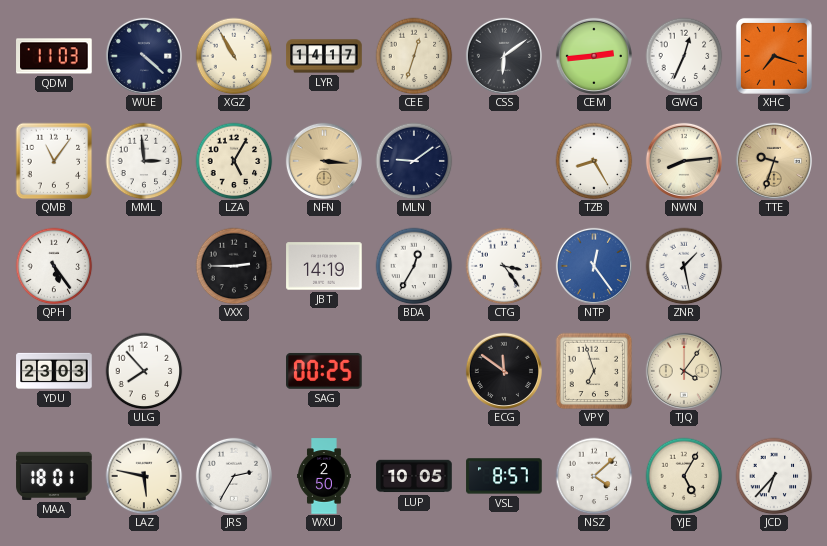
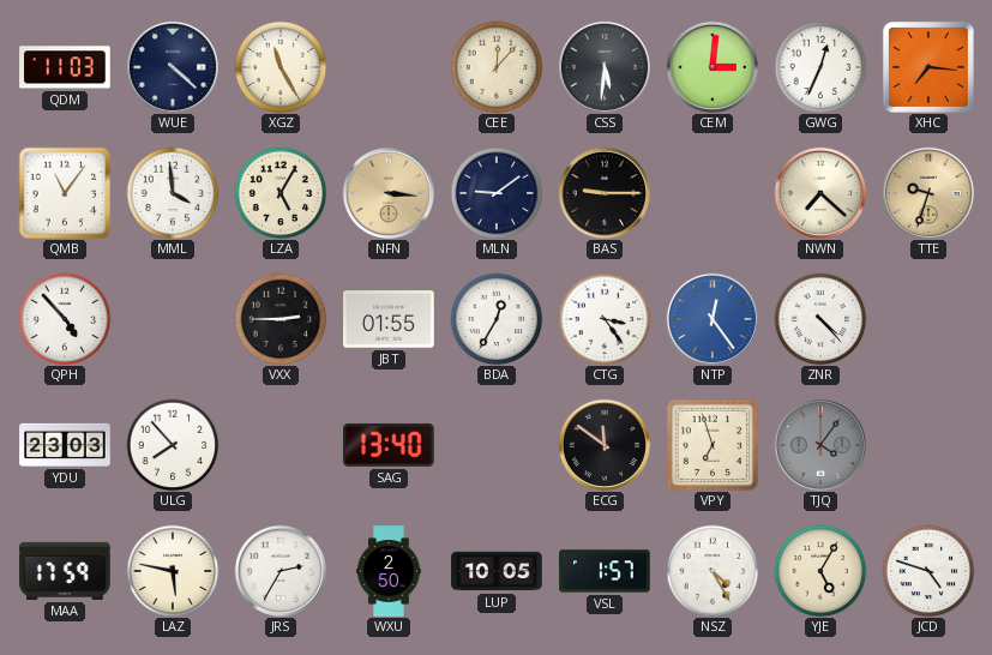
XGZ: 10:55 -> 11:25
LYR: 14:17 -> none
CEE: 12:33 -> 12:07
CSS: 6:09 -> 5:31
CEM: 2:44 -> 3:01
XHC: 7:18 -> 7:16
MML: 2:59 -> 3:59
BAS: none -> 9:15
TZB: 8:25 -> none
NWN: 8:14 -> 7:22
QPH: 5:24 -> 4:53
JBT: 14:19 -> 01:55
ZNR: 1:28 -> 4:23
SAG: 00:25 -> 13:40
TJQ dial: cream -> grey
MAA: 18:01 -> 17:59
VSL: 8:57 -> 1:57
NSZ: 4:08 -> 4:25
JCD: 6:37 -> 4:48
